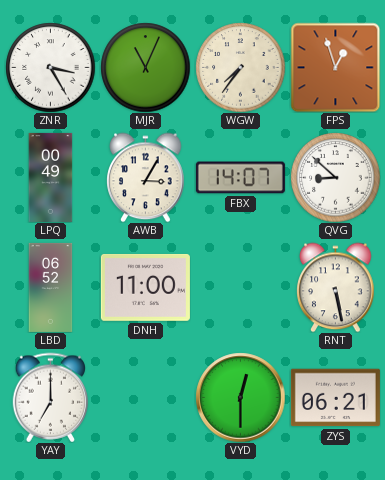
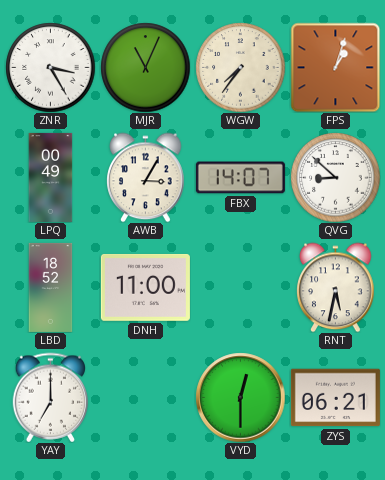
FPS: 12:57 -> 1:03
LBD: 06:52 -> 18:52
RNT: 5:28 -> 5:32
